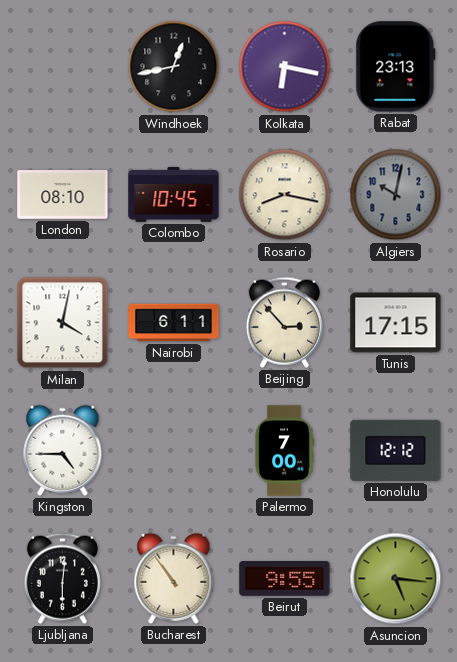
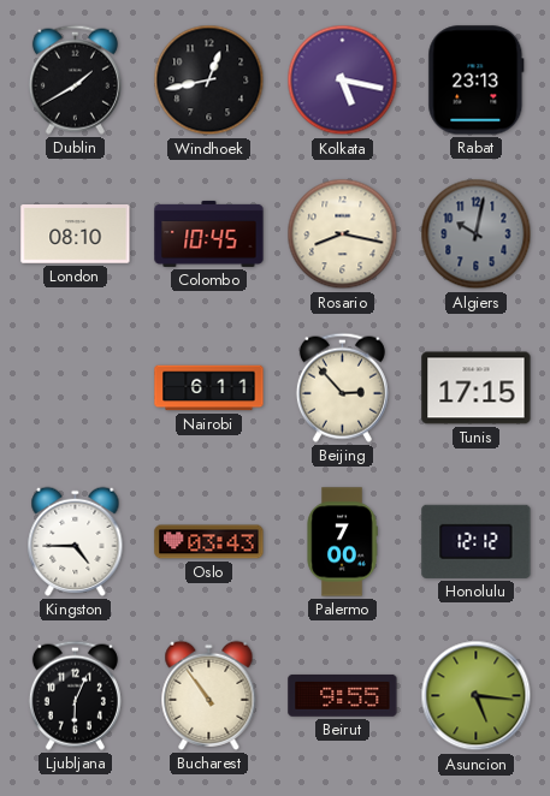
Dublin: none -> 1:40
Kolkata: 6:17 -> 5:17
Milan: 4:02 -> none
Oslo: none -> 03:43
Ljubljana: 6:01 -> 6:04
